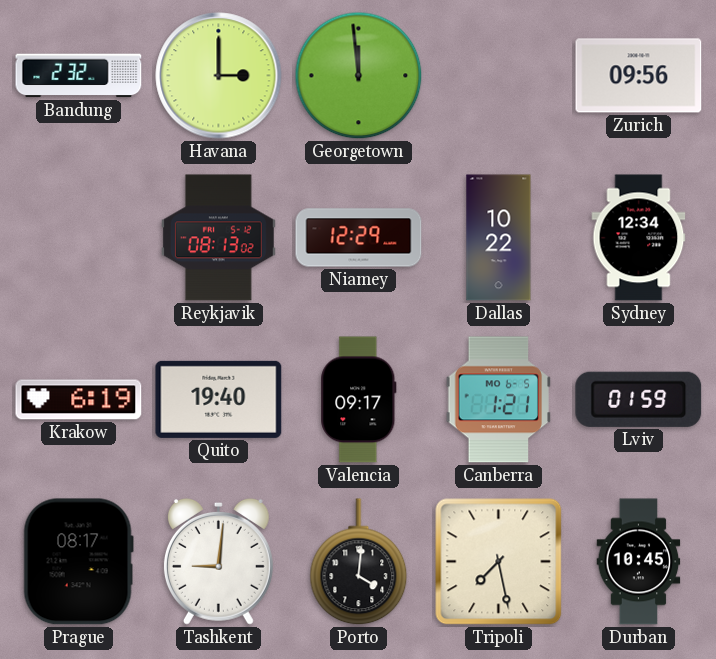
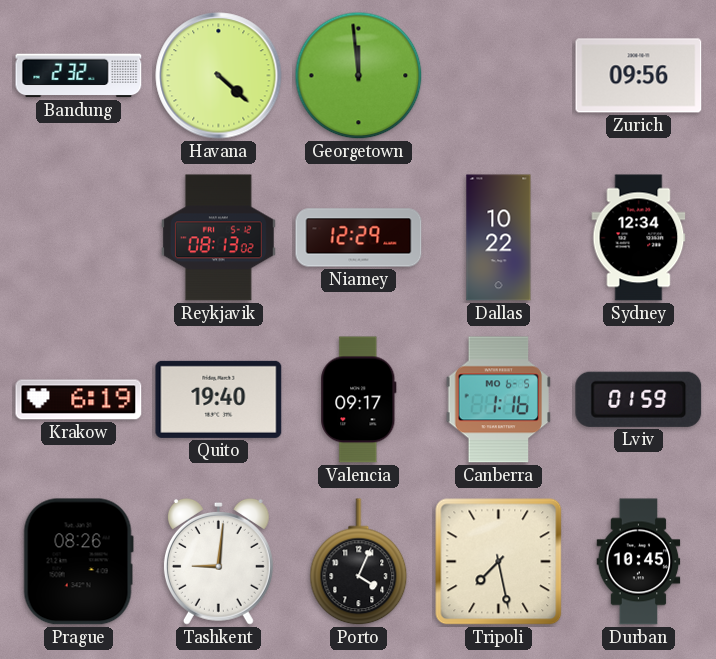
Havana: 3:00 -> 4:22
Canberra: 1:21 -> 1:16
Prague: 08:17 -> 08:26
Porto: 4:01 -> 4:04
